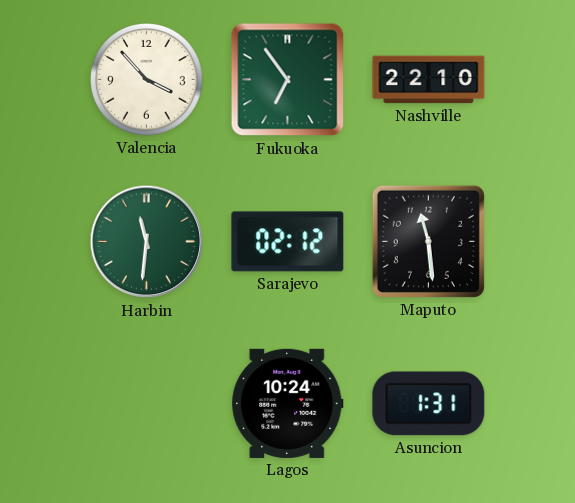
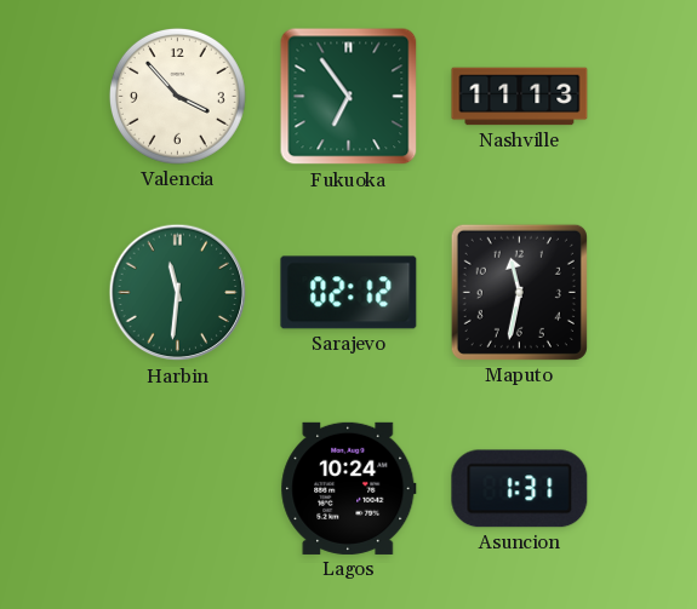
Nashville: 22:10 -> 11:13
Maputo: 11:29 -> 11:32
